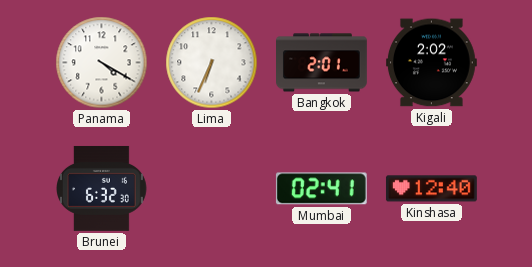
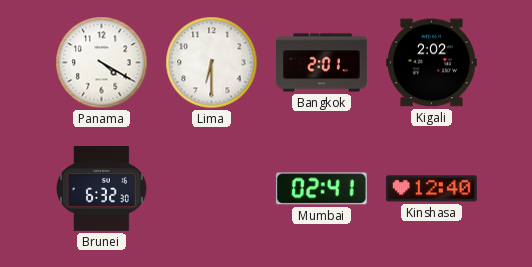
Lima: 6:34 -> 6:30
